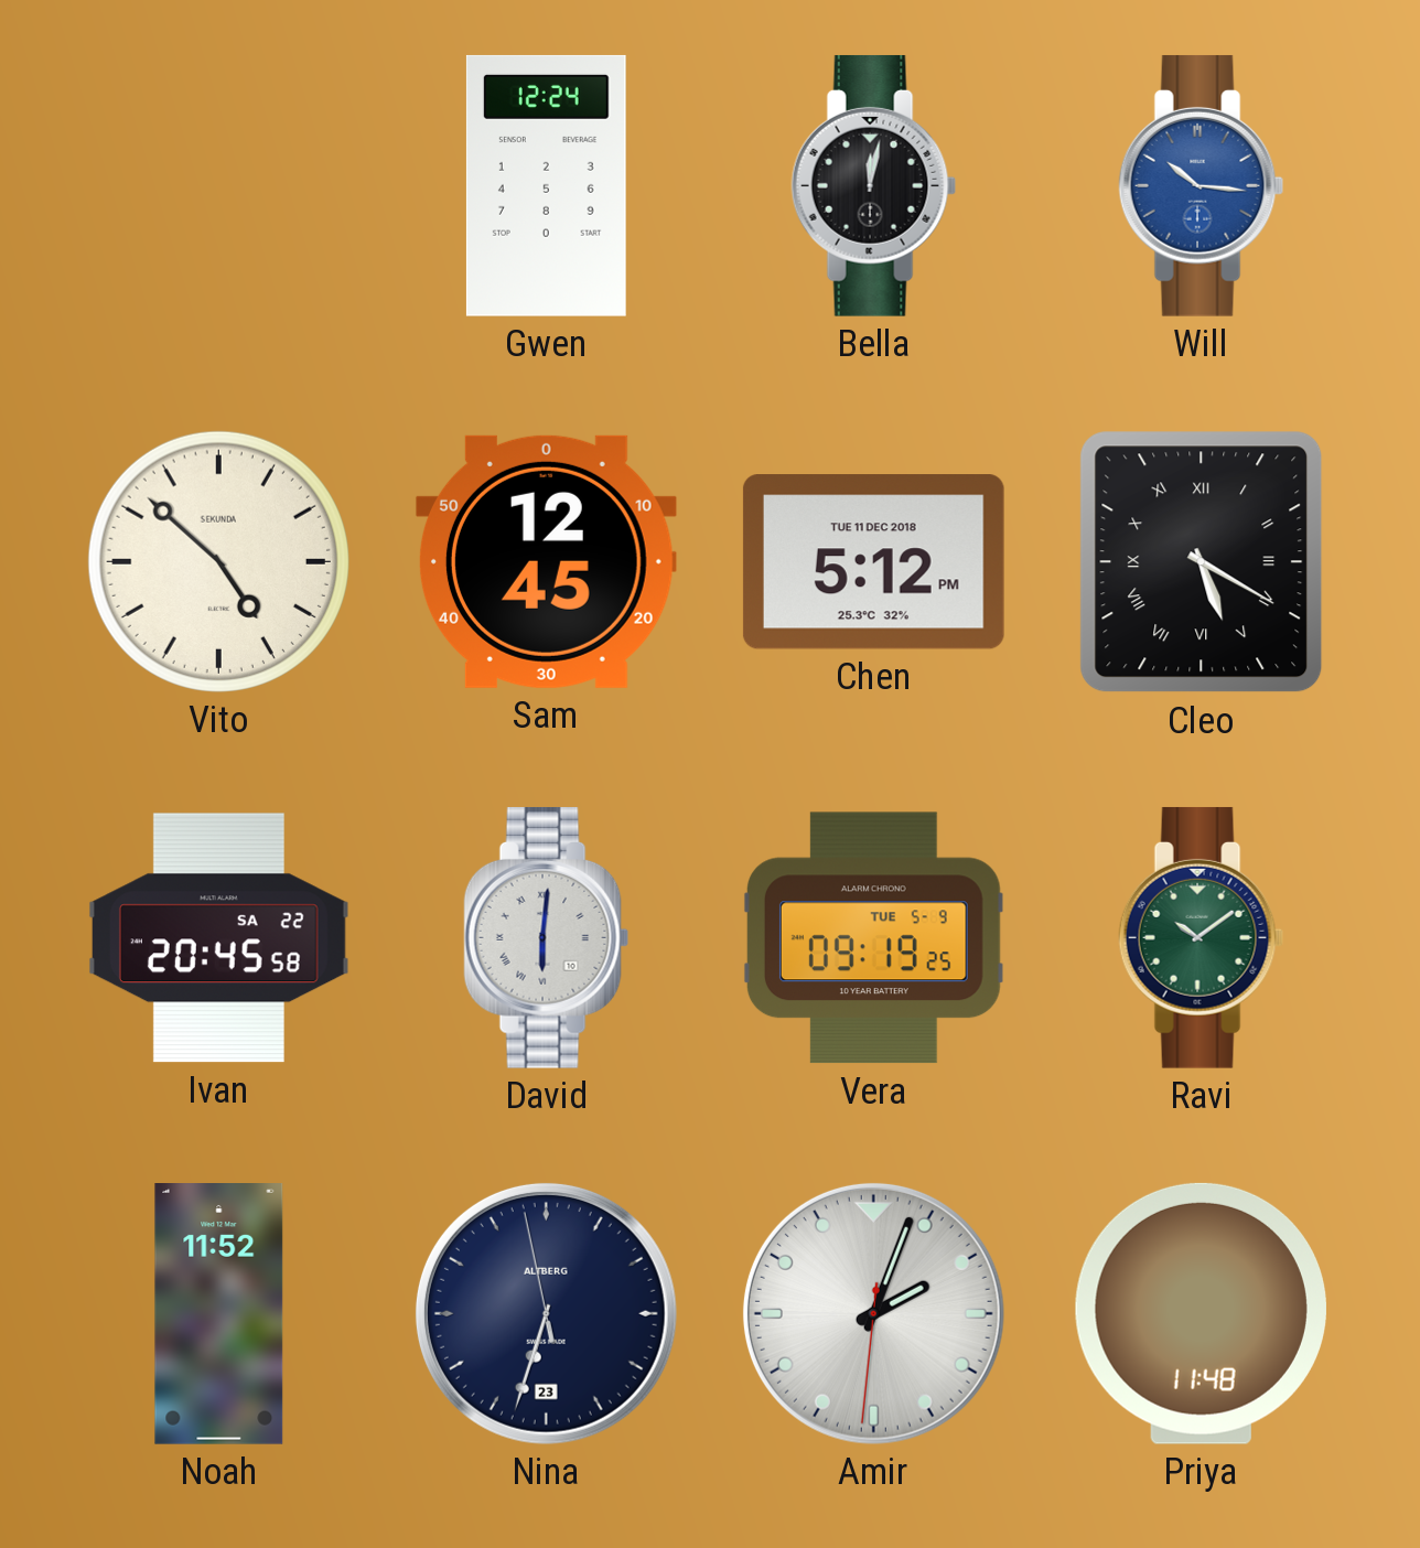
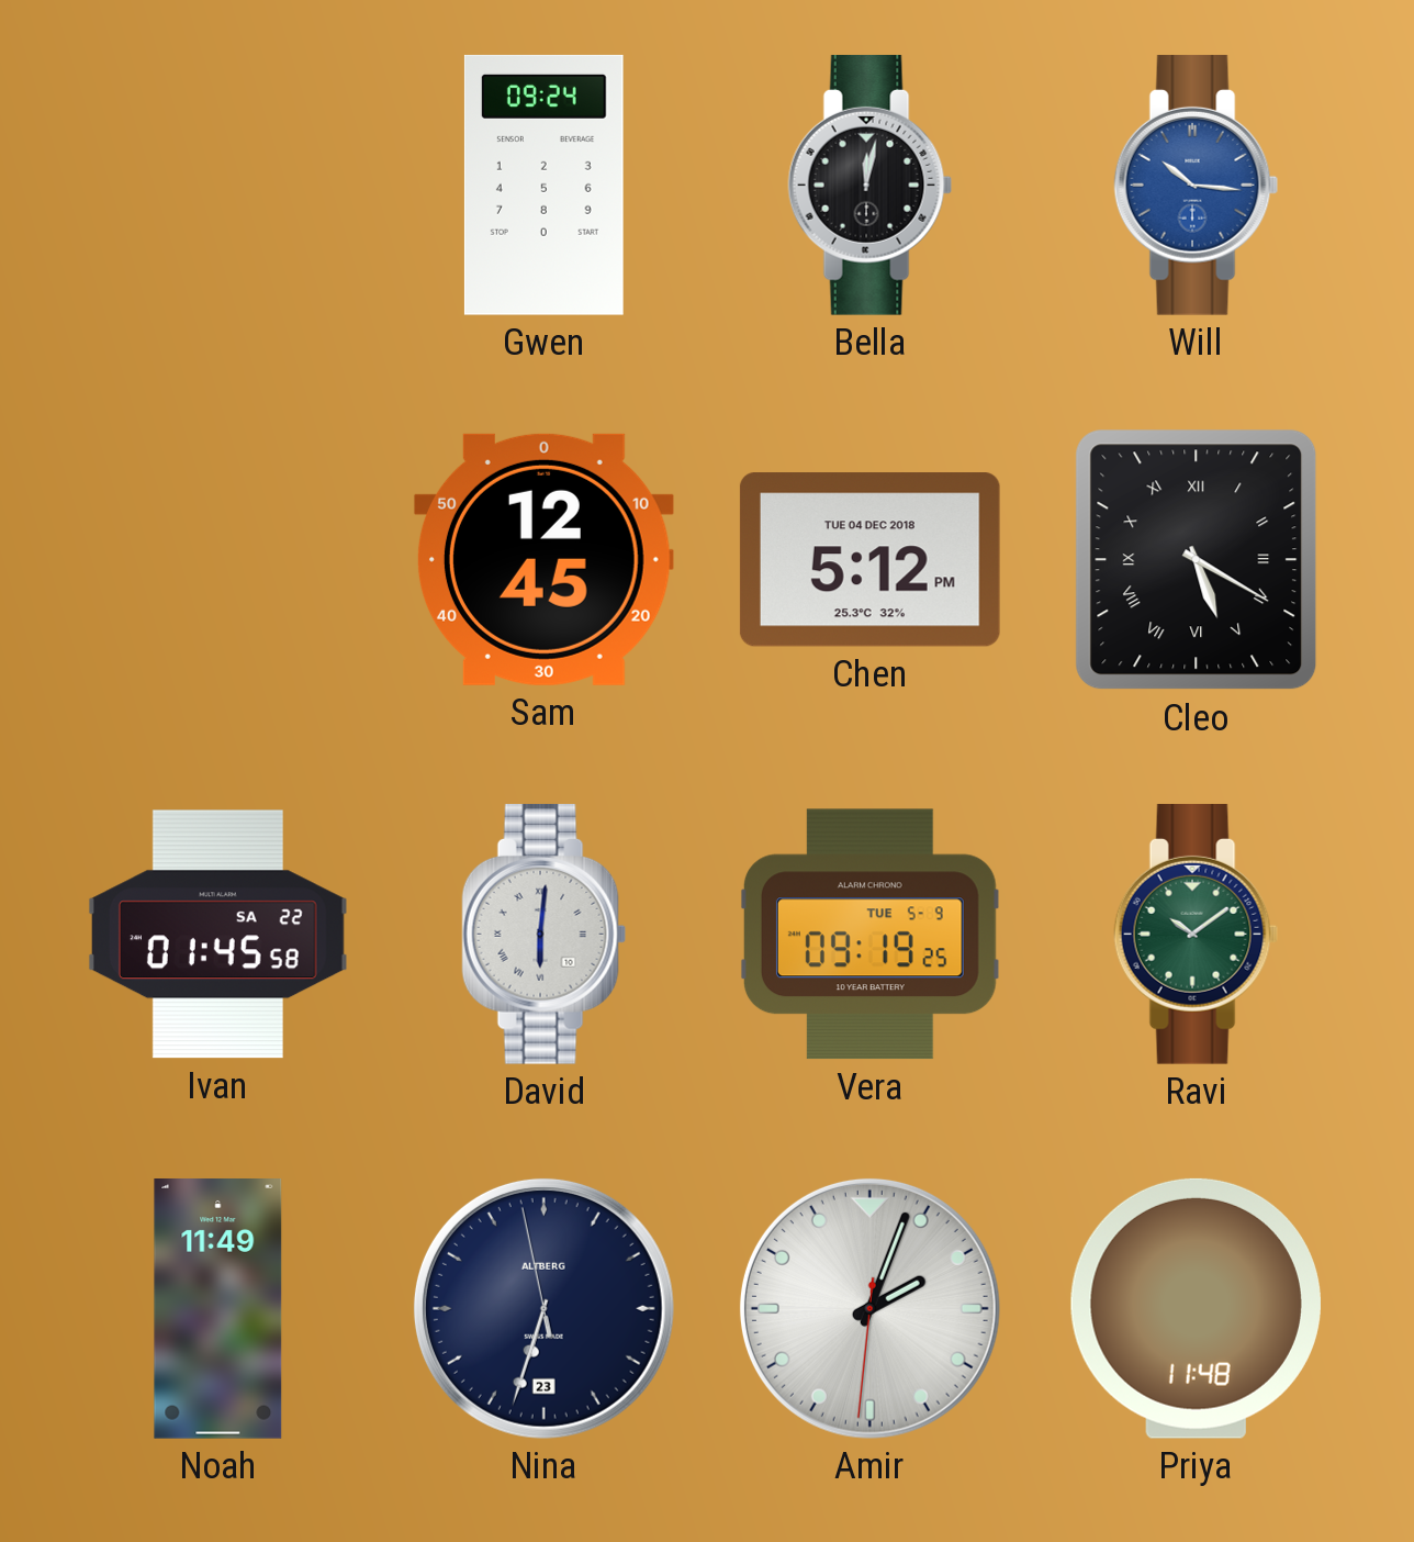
Gwen: 12:24 -> 09:24
Vito: 4:52 -> none
Chen date: TUE 11 DEC 2018 -> TUE 04 DEC 2018
Ivan: 20:45 -> 01:45
Noah: 11:52 -> 11:49
